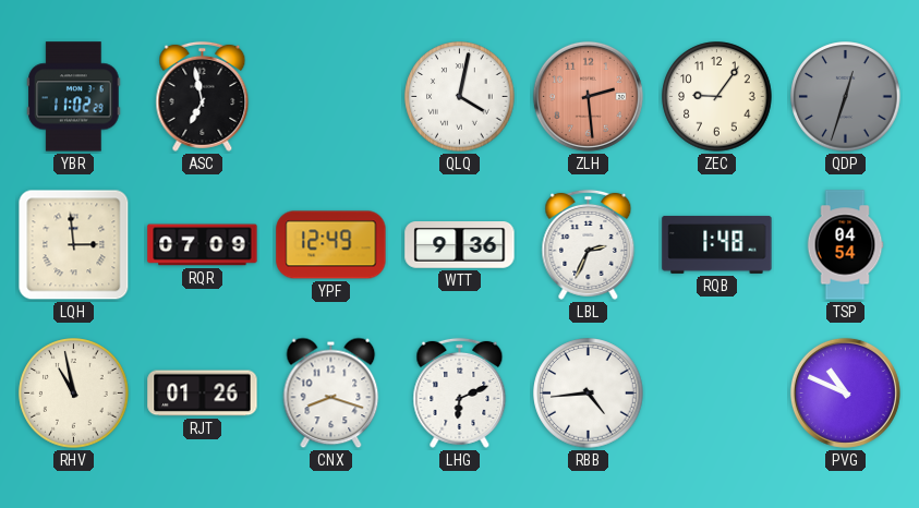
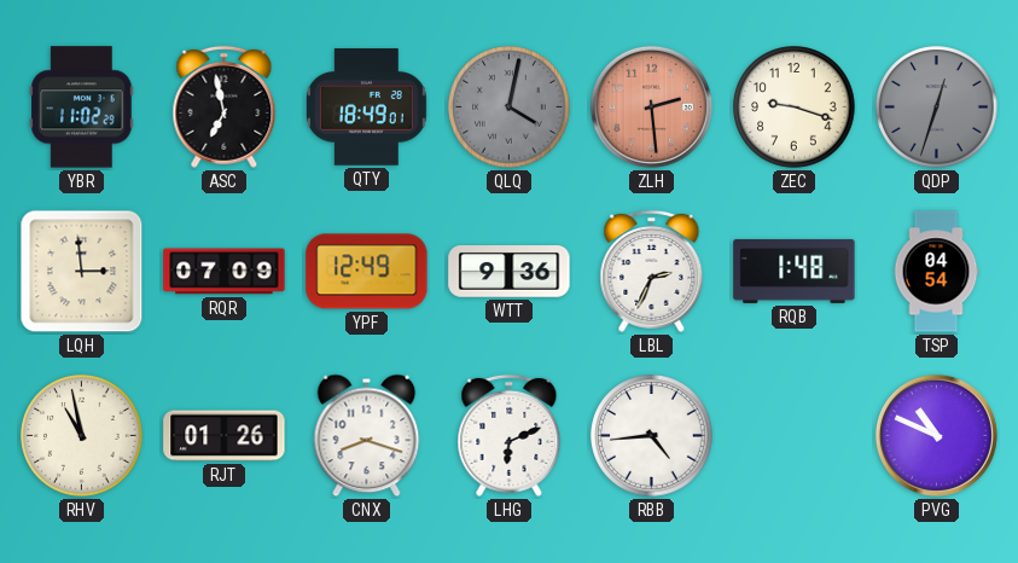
QTY: none -> 18:49
QLQ dial: white -> grey
ZEC: 9:06 -> 9:18
